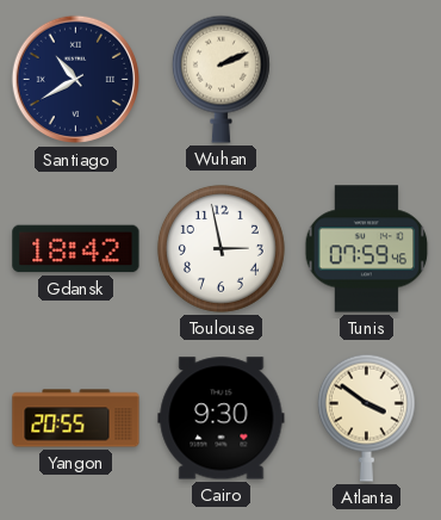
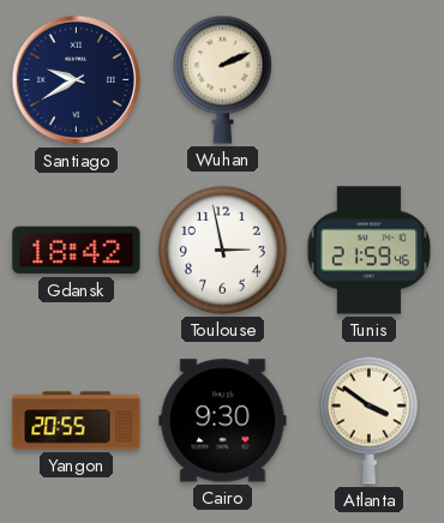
Santiago: 10:40 -> 9:40
Tunis: 07:59 -> 21:59
